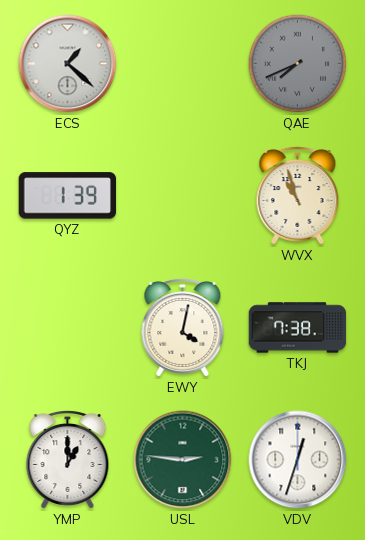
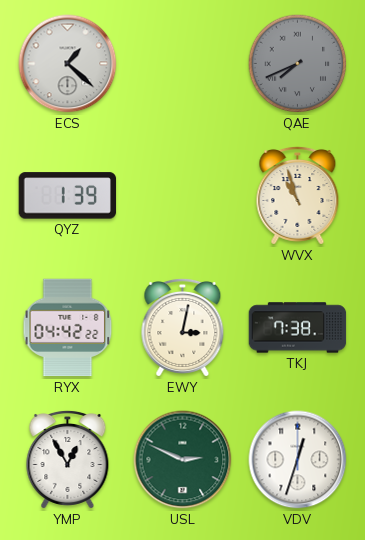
RYX: none -> 04:42
EWY: 4:02 -> 3:02
YMP: 1:00 -> 12:55
USL: 2:46 -> 2:49
